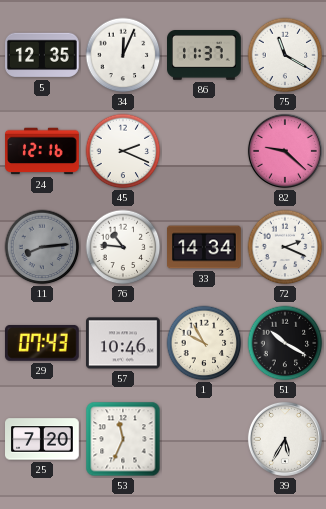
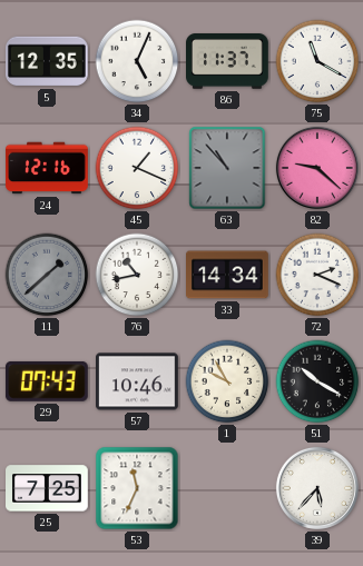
34: 12:04 -> 5:04
45: 2:19 -> 1:19
63: none -> 10:53
11: 8:14 -> 1:38
76: 10:46 -> 10:43
25: 7:20 -> 7:25
39: 5:35 -> 5:37
